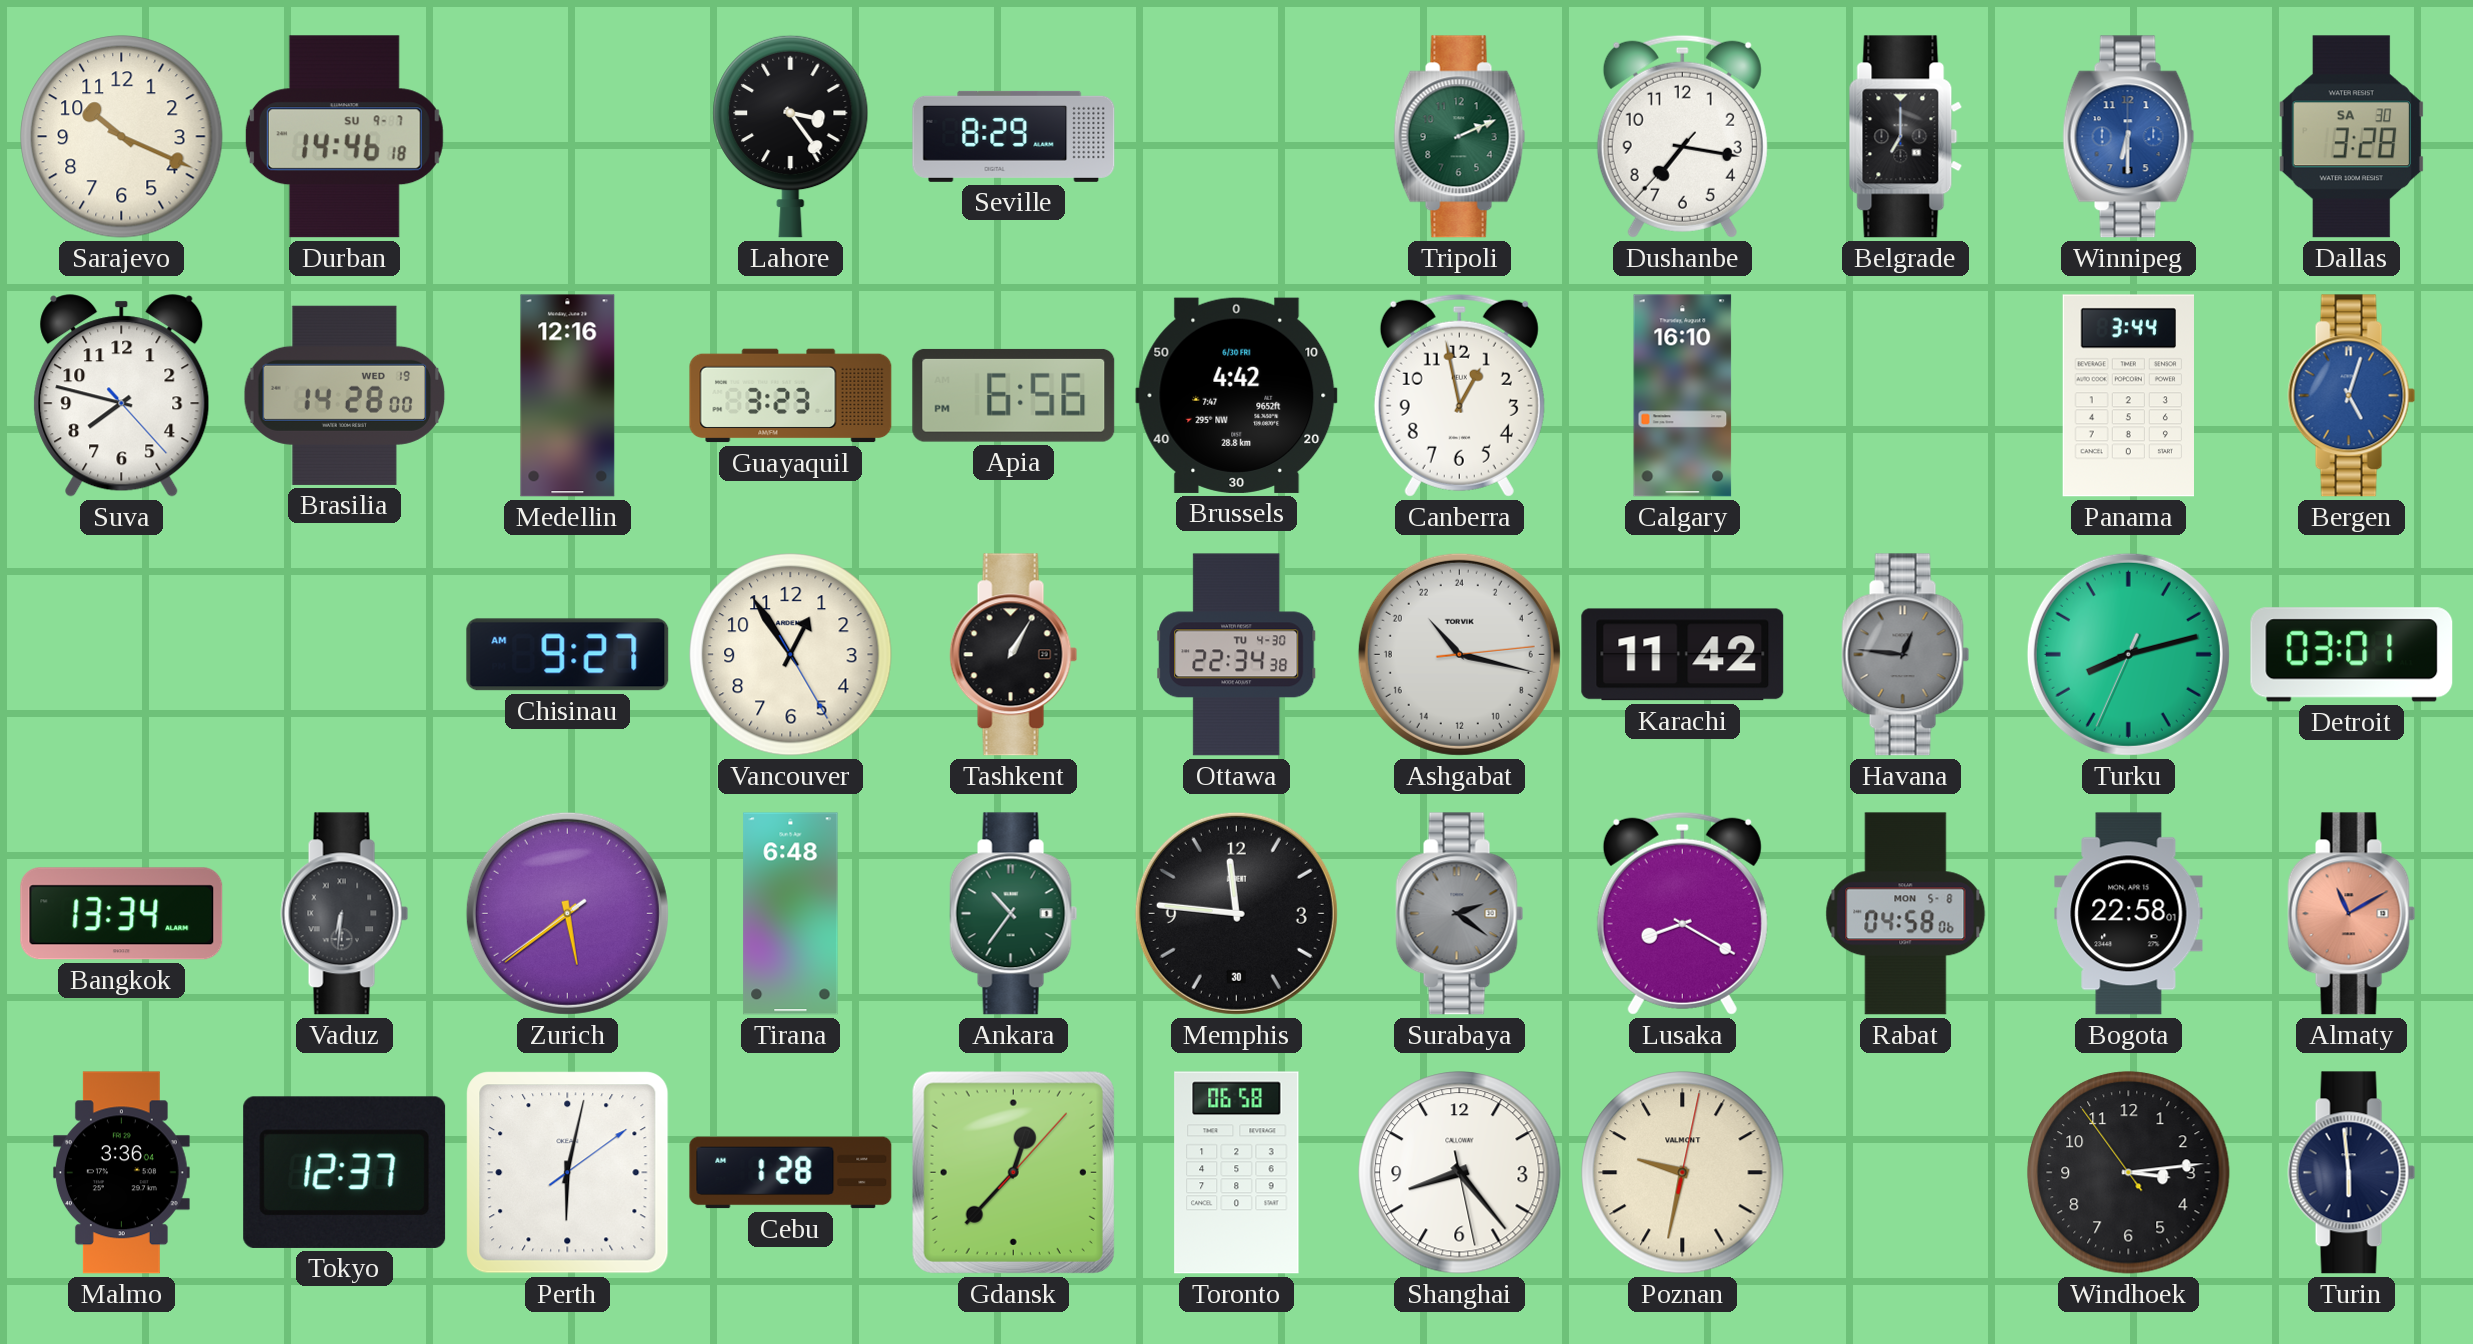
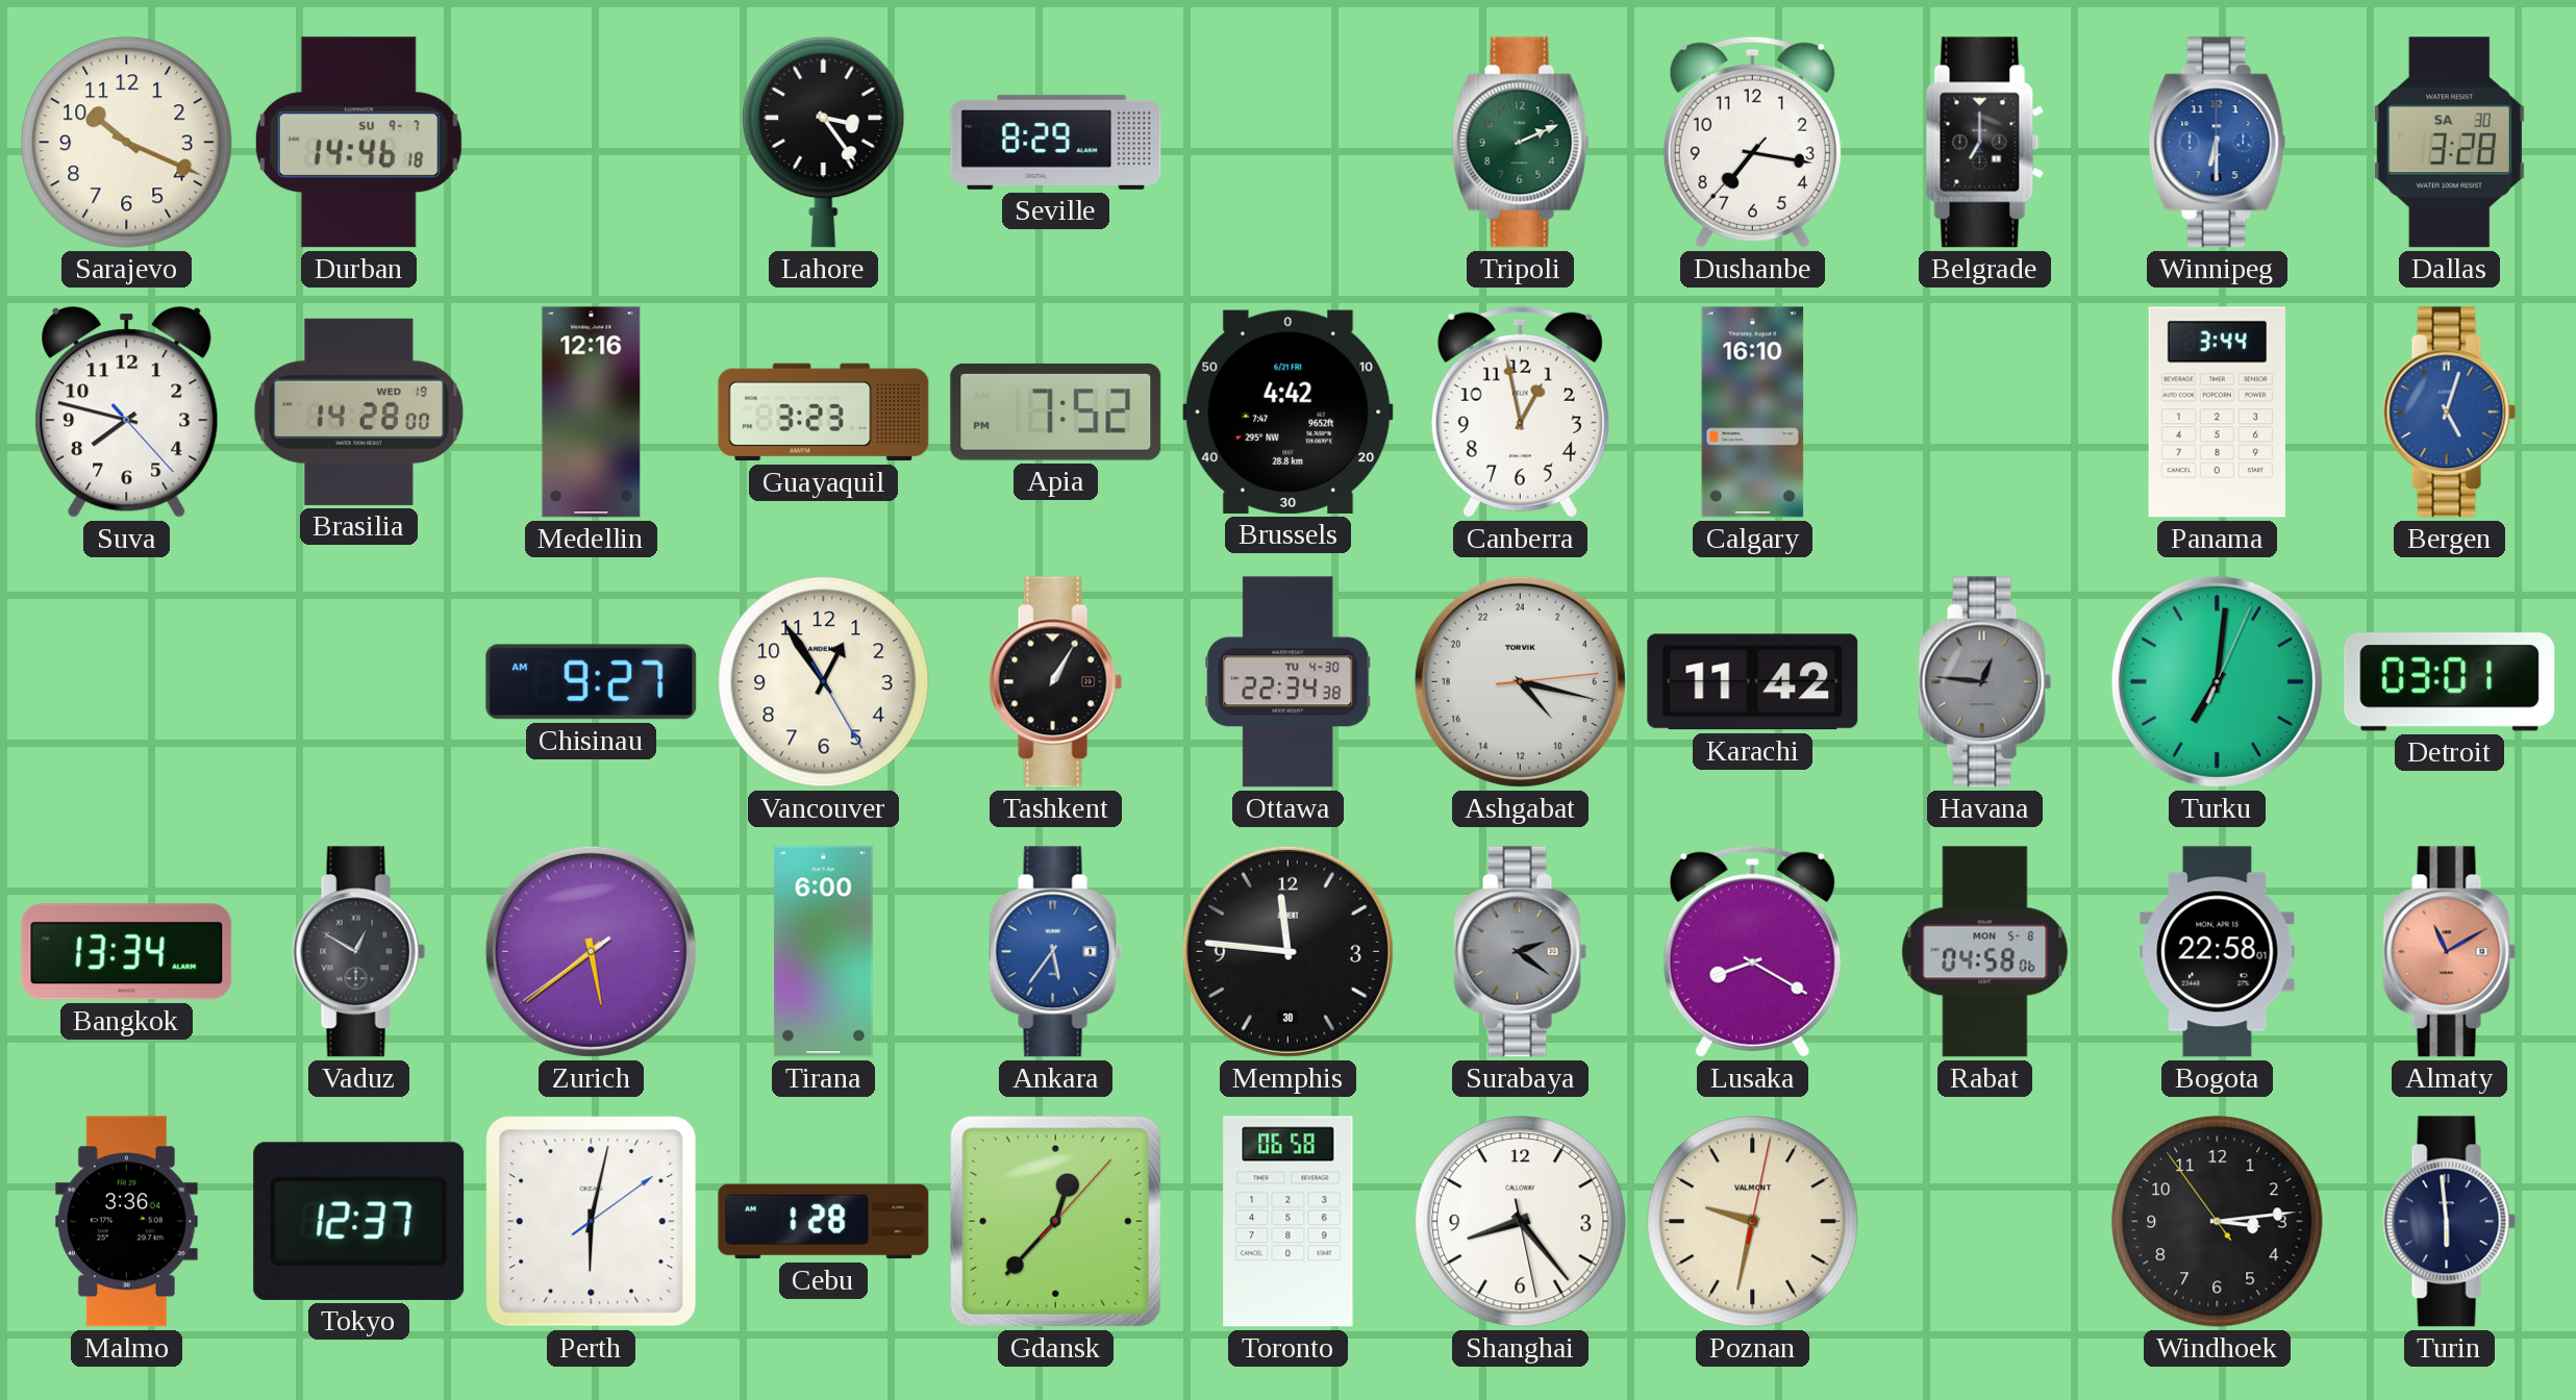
Apia: 6:56 -> 7:52
Brussels date: 6/30 FRI -> 6/21 FRI
Ashgabat: 21:17 -> 9:17
Turku: 8:12 -> 7:01
Vaduz: 6:31 -> 12:50
Tirana: 6:48 -> 6:00
Ankara: 10:36 -> 5:36
Ankara dial: green -> blue
